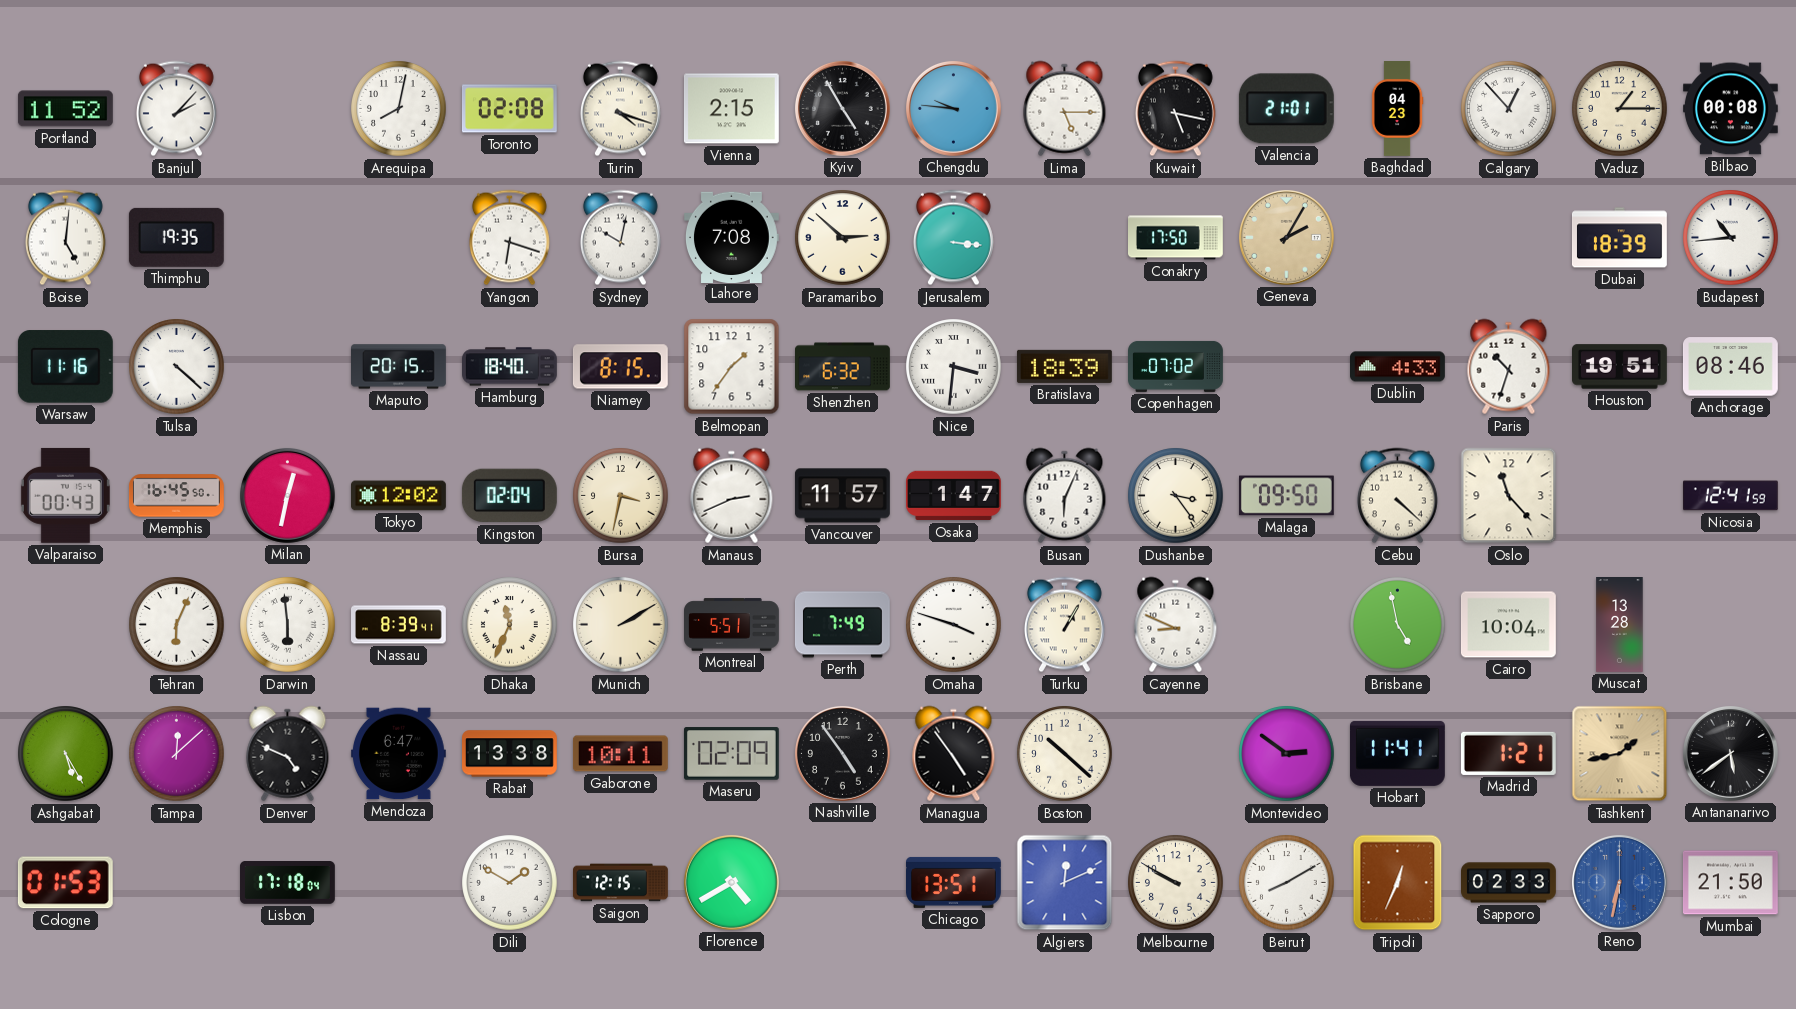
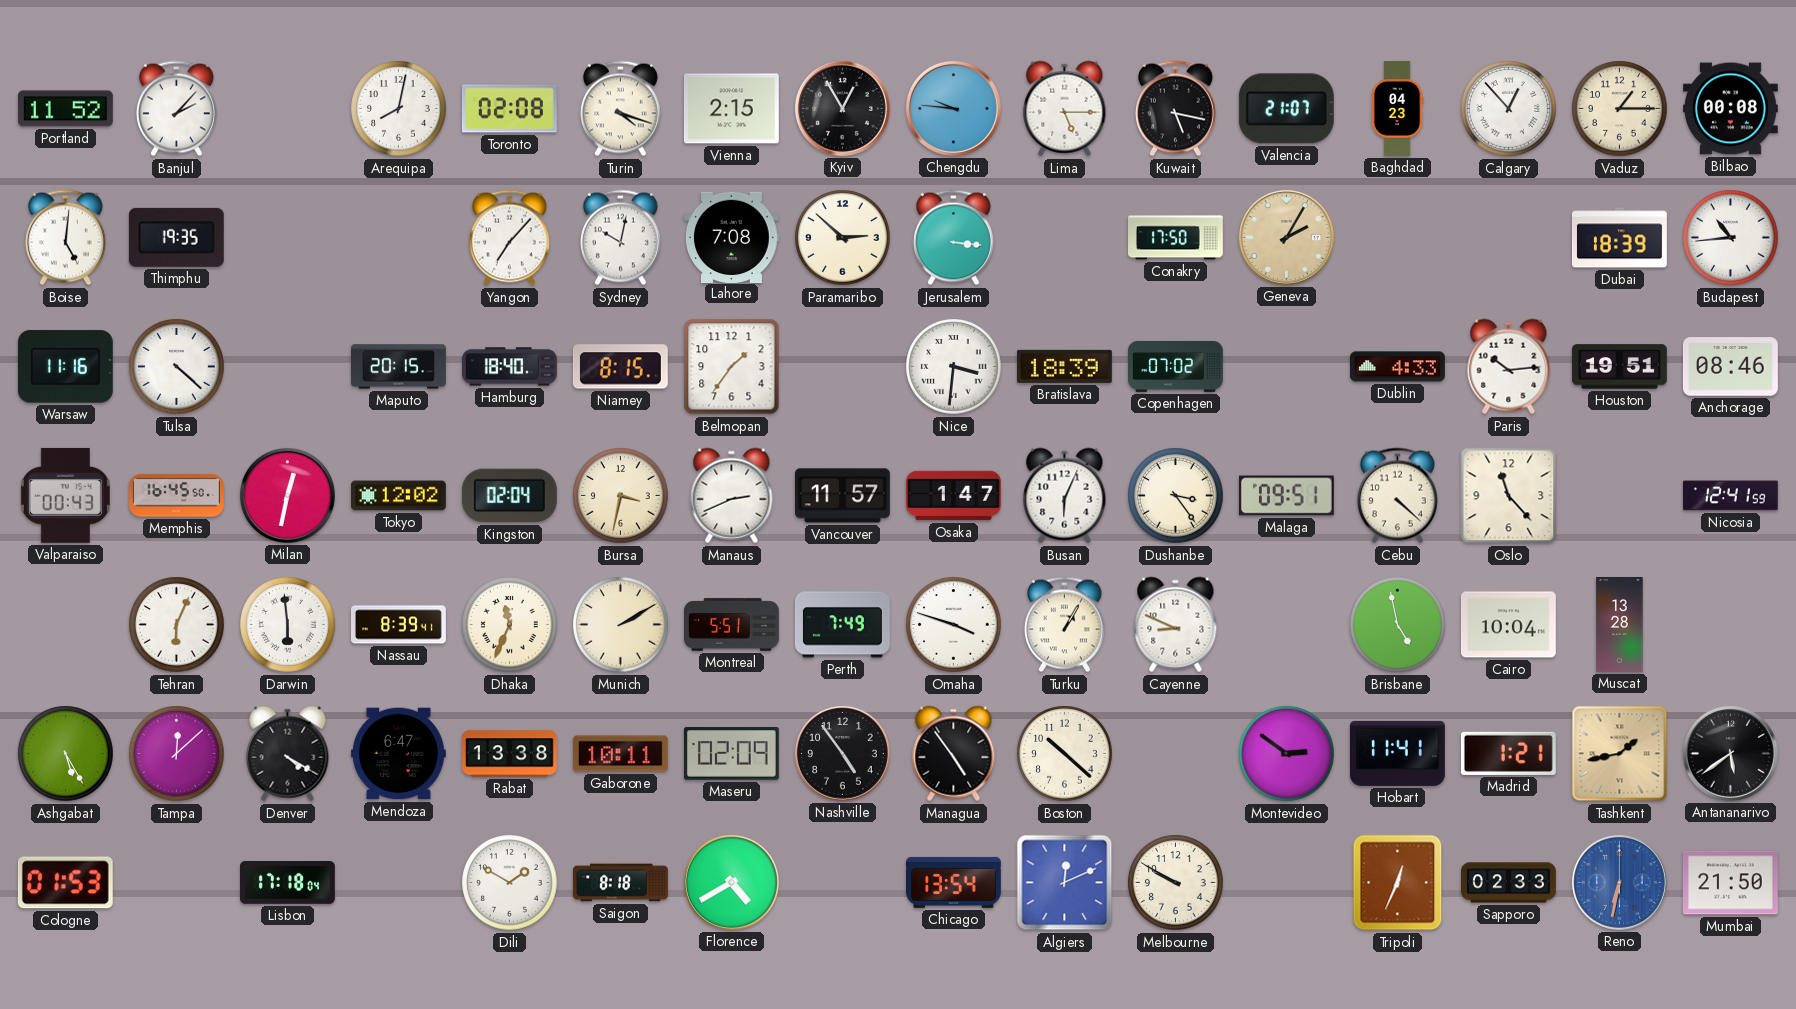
Kyiv: 4:55 -> 12:55
Valencia: 21:01 -> 21:07
Yangon: 6:18 -> 7:07
Shenzhen: 6:32 -> none
Paris: 10:33 -> 10:14
Malaga: 09:50 -> 09:51
Denver: 4:49 -> 4:20
Saigon: 12:15 -> 8:18
Chicago: 13:51 -> 13:54
Beirut: 8:10 -> none
